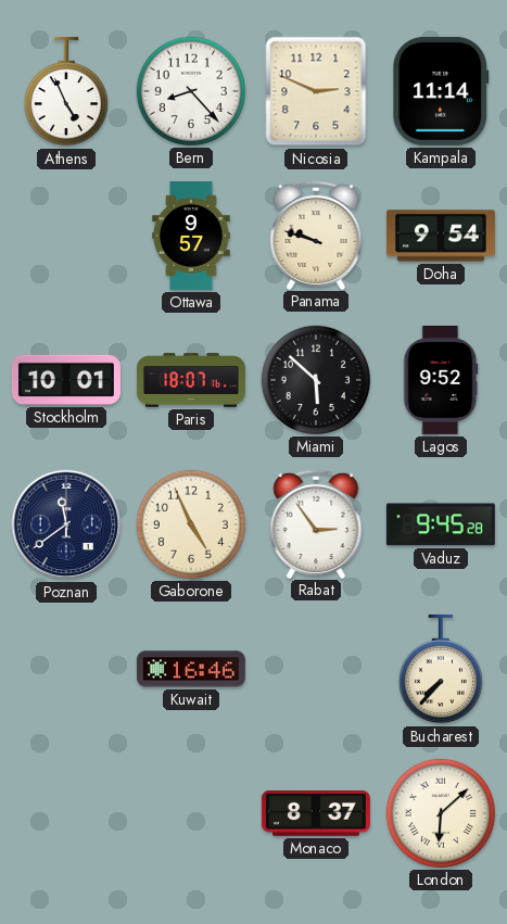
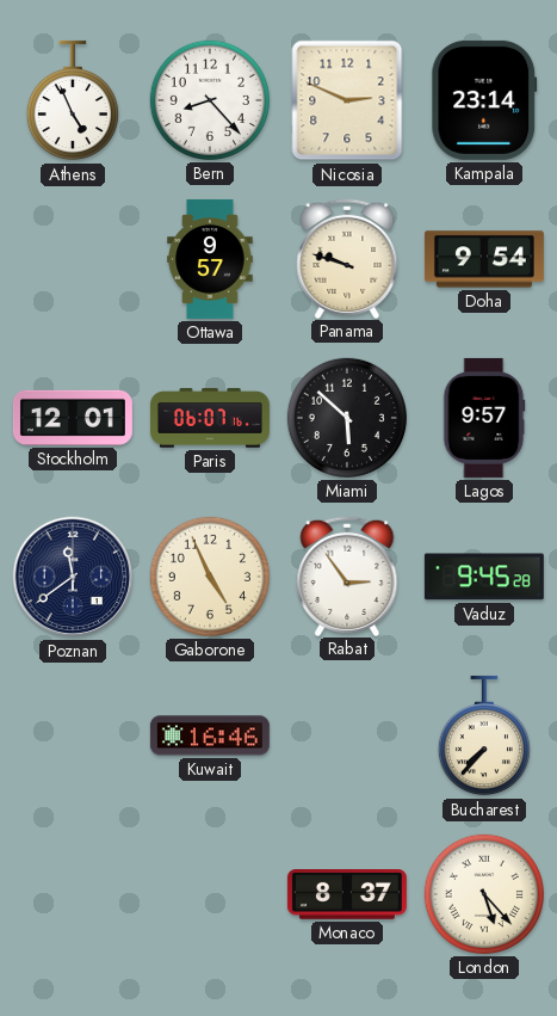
Kampala: 11:14 -> 23:14
Stockholm: 10:01 -> 12:01
Paris: 18:07 -> 06:07
Lagos: 9:52 -> 9:57
London: 6:08 -> 5:23
